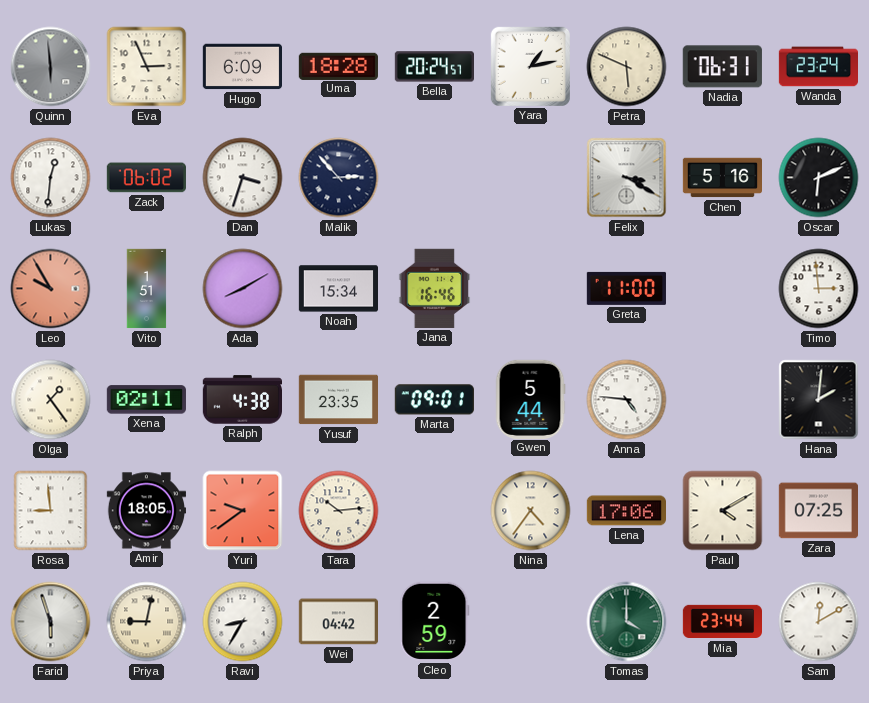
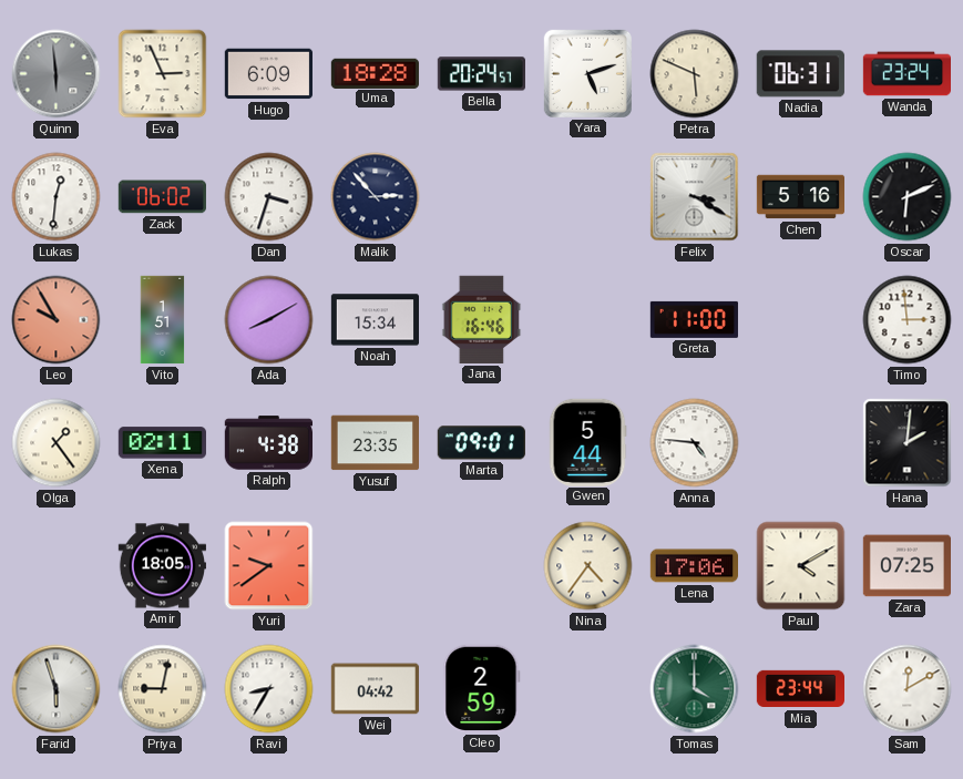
Yara: 1:13 -> 5:12
Rosa: 8:59 -> none
Tara: 10:14 -> none
